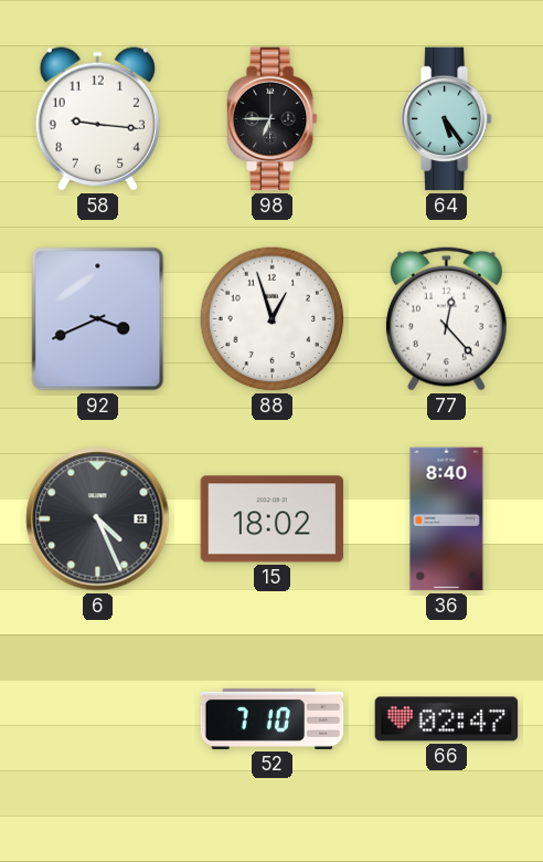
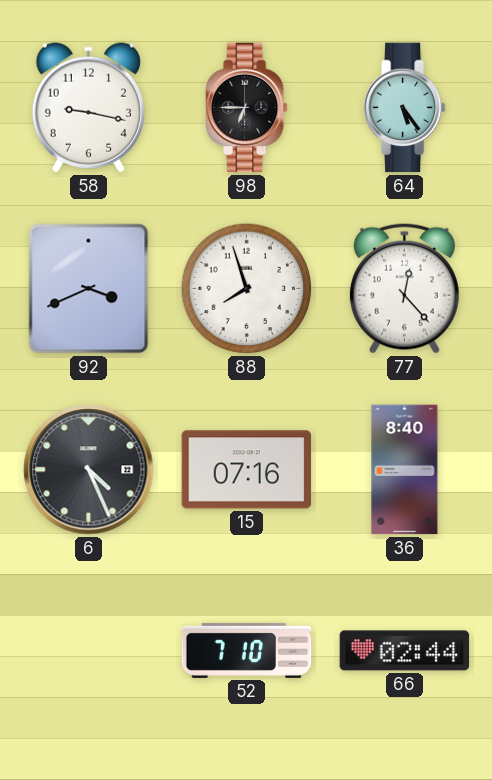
58: 9:16 -> 9:17
88: 12:57 -> 7:57
15: 18:02 -> 07:16
66: 02:47 -> 02:44
